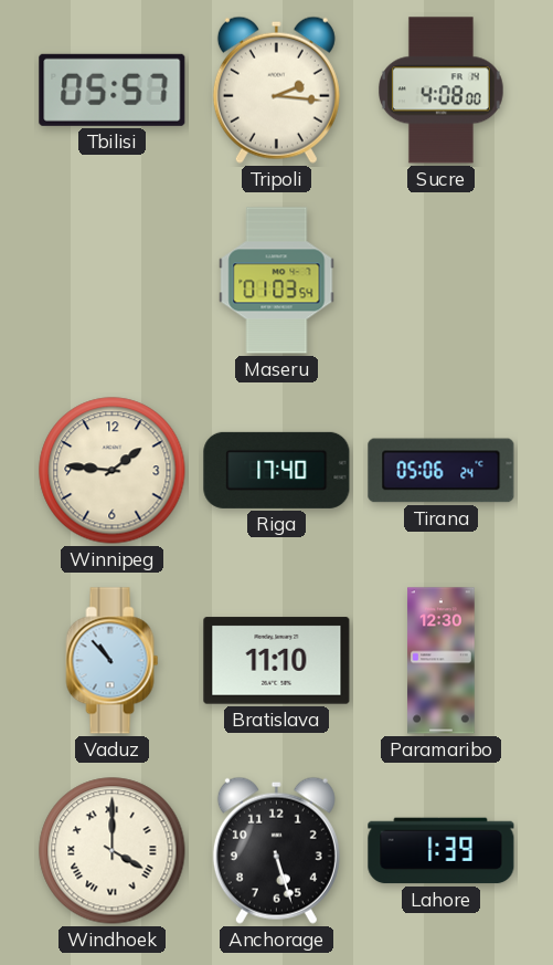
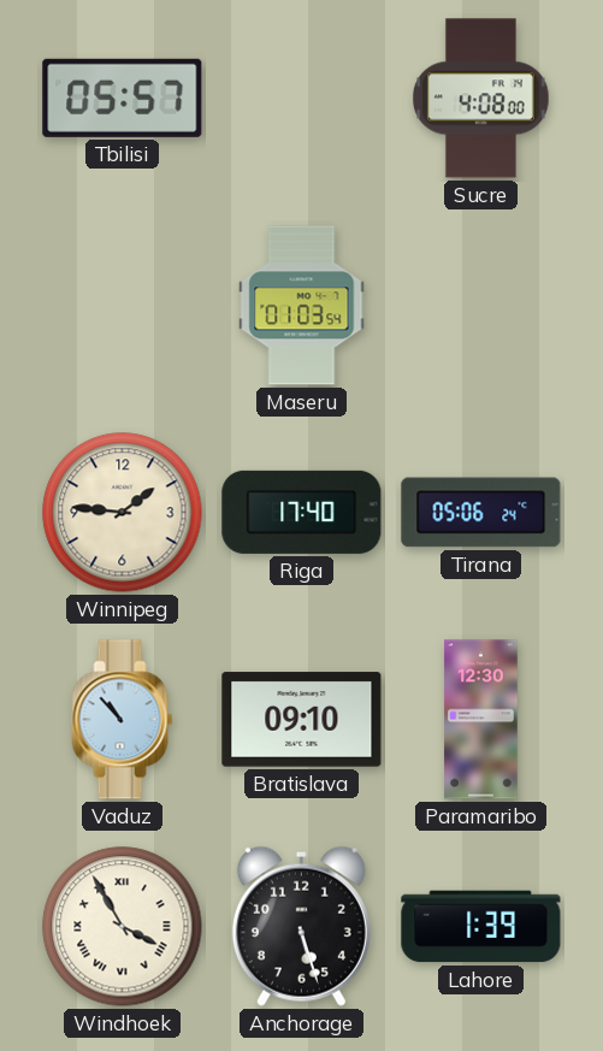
Tripoli: 2:16 -> none
Bratislava: 11:10 -> 09:10
Windhoek: 4:00 -> 3:55
